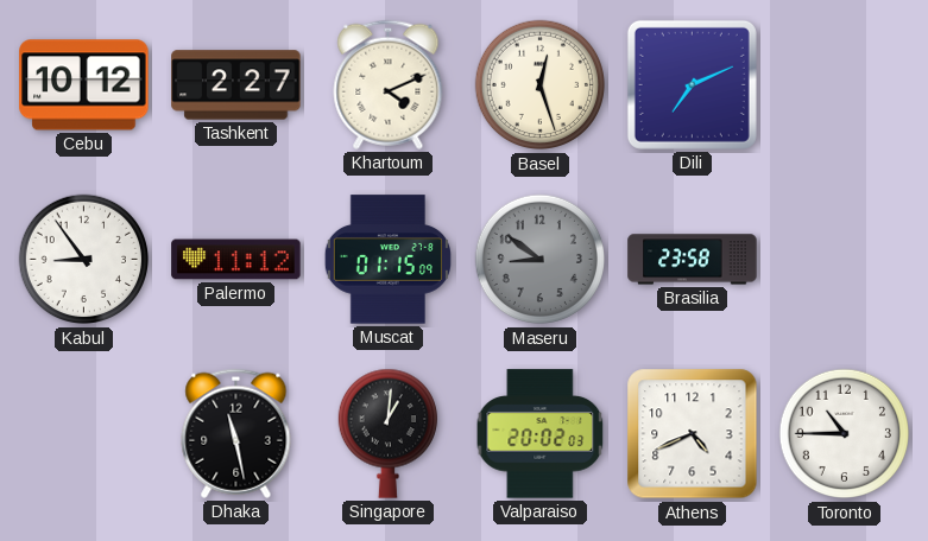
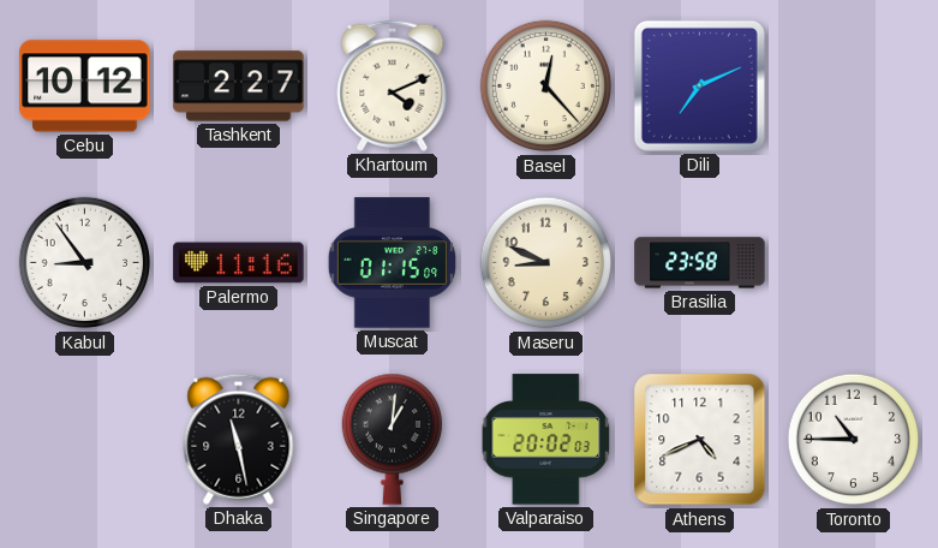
Basel: 12:27 -> 12:23
Palermo: 11:12 -> 11:16
Maseru: 8:51 -> 8:49
Maseru dial: grey -> cream
